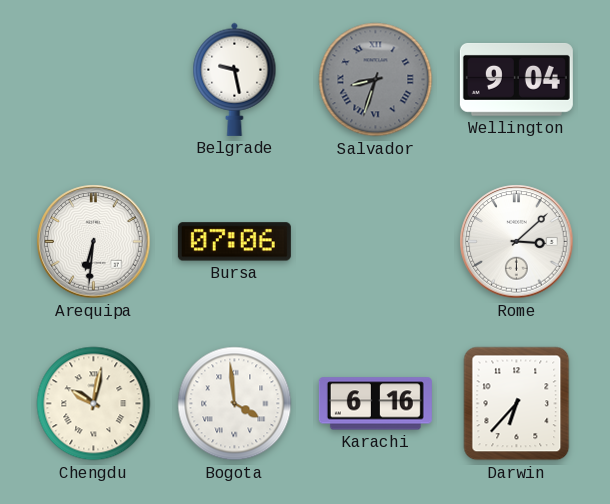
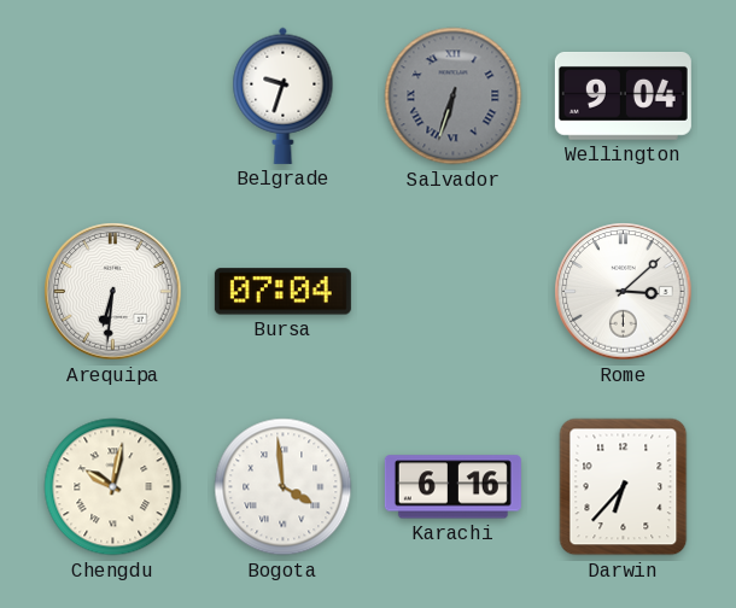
Belgrade: 9:28 -> 9:33
Salvador: 8:33 -> 6:33
Bursa: 07:06 -> 07:04
